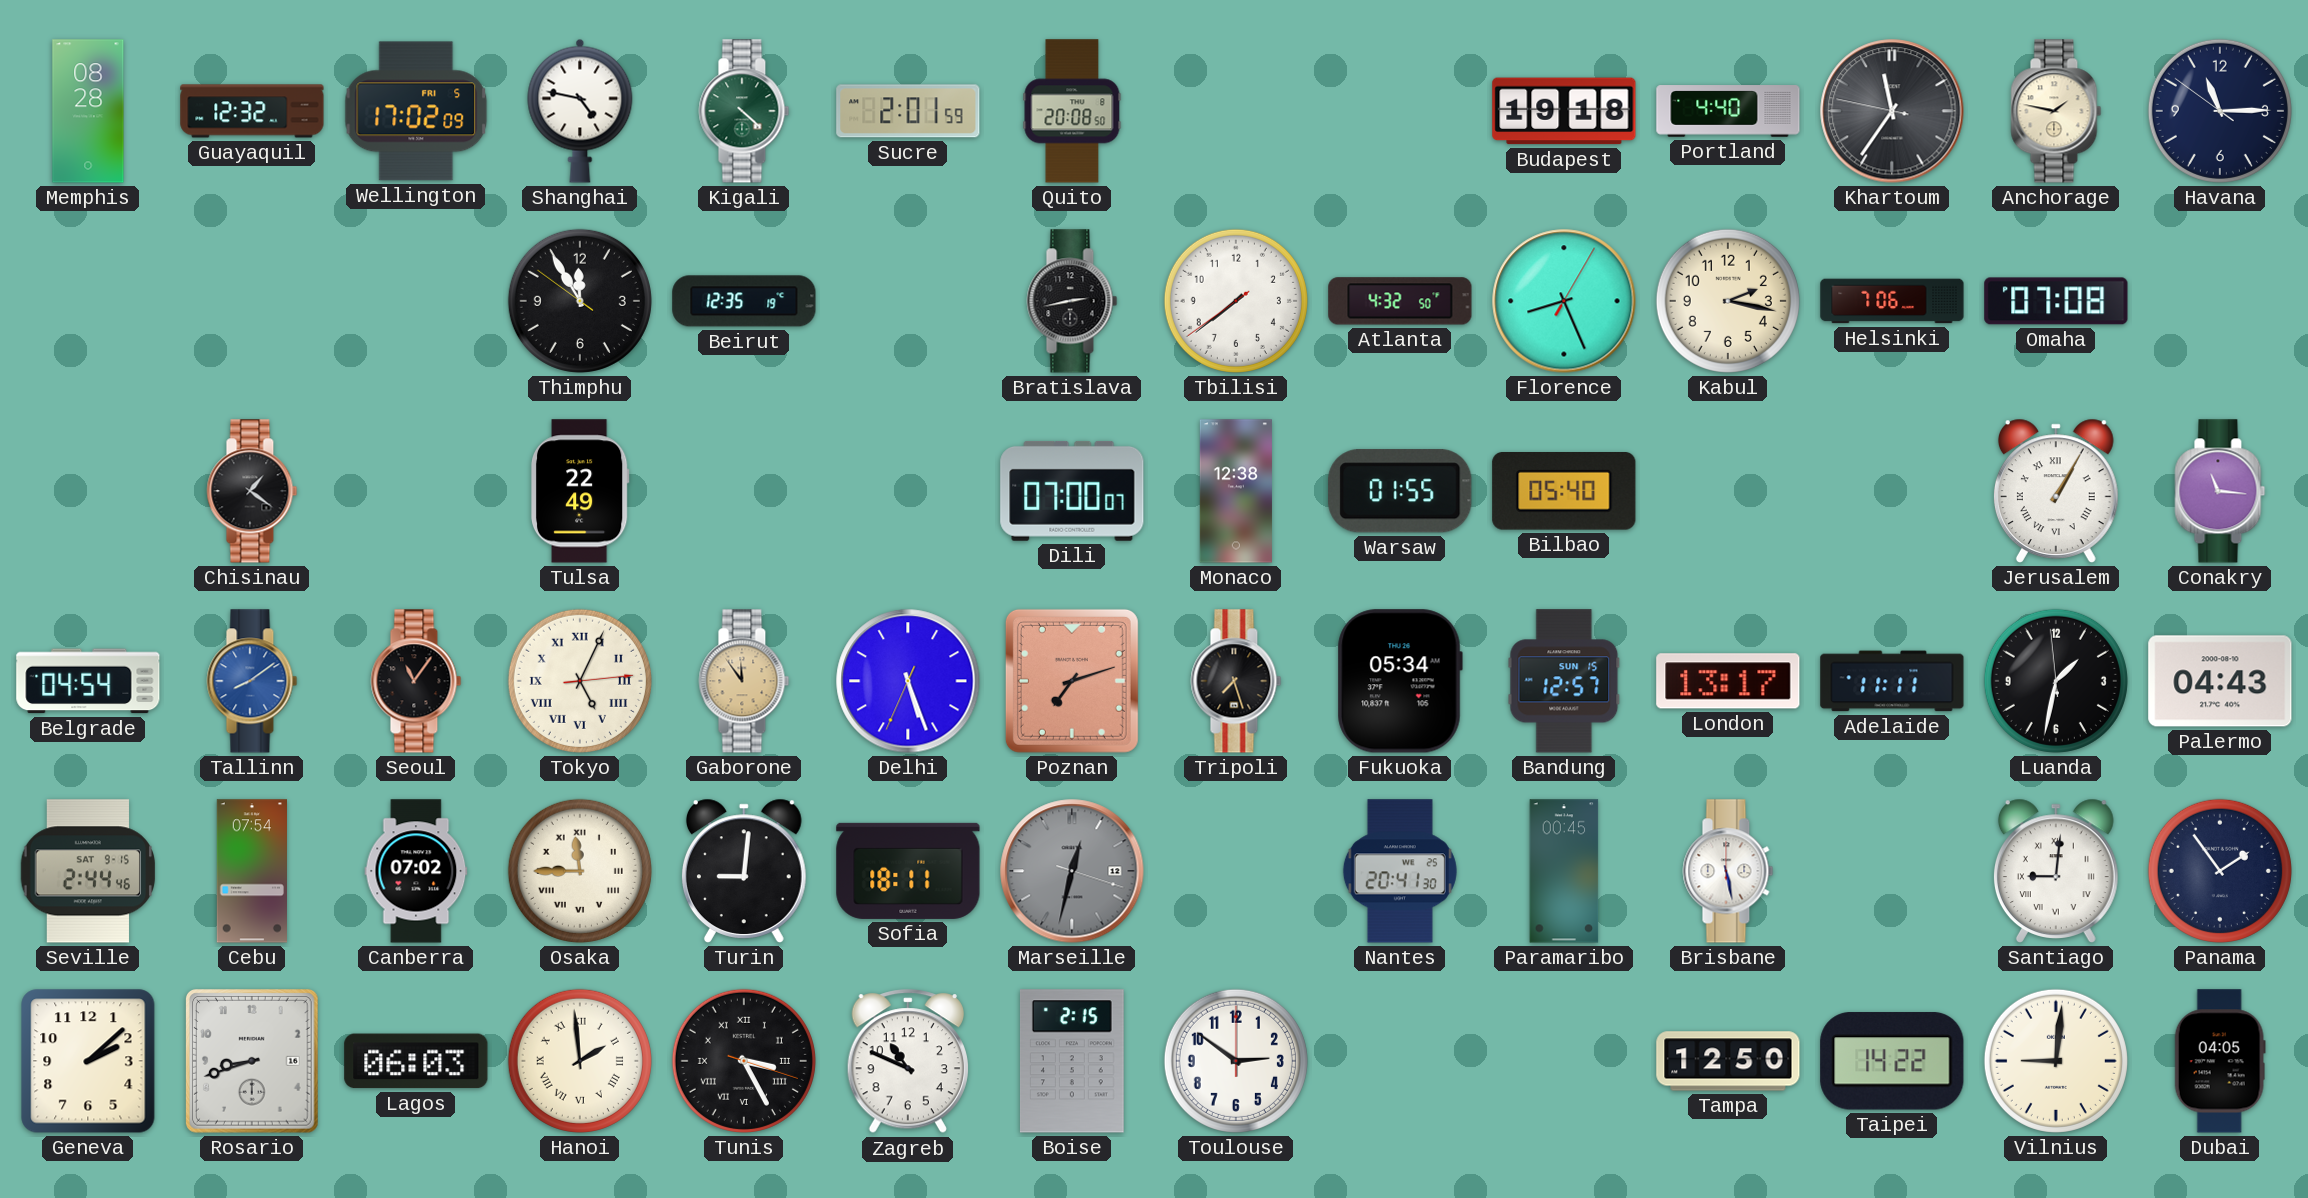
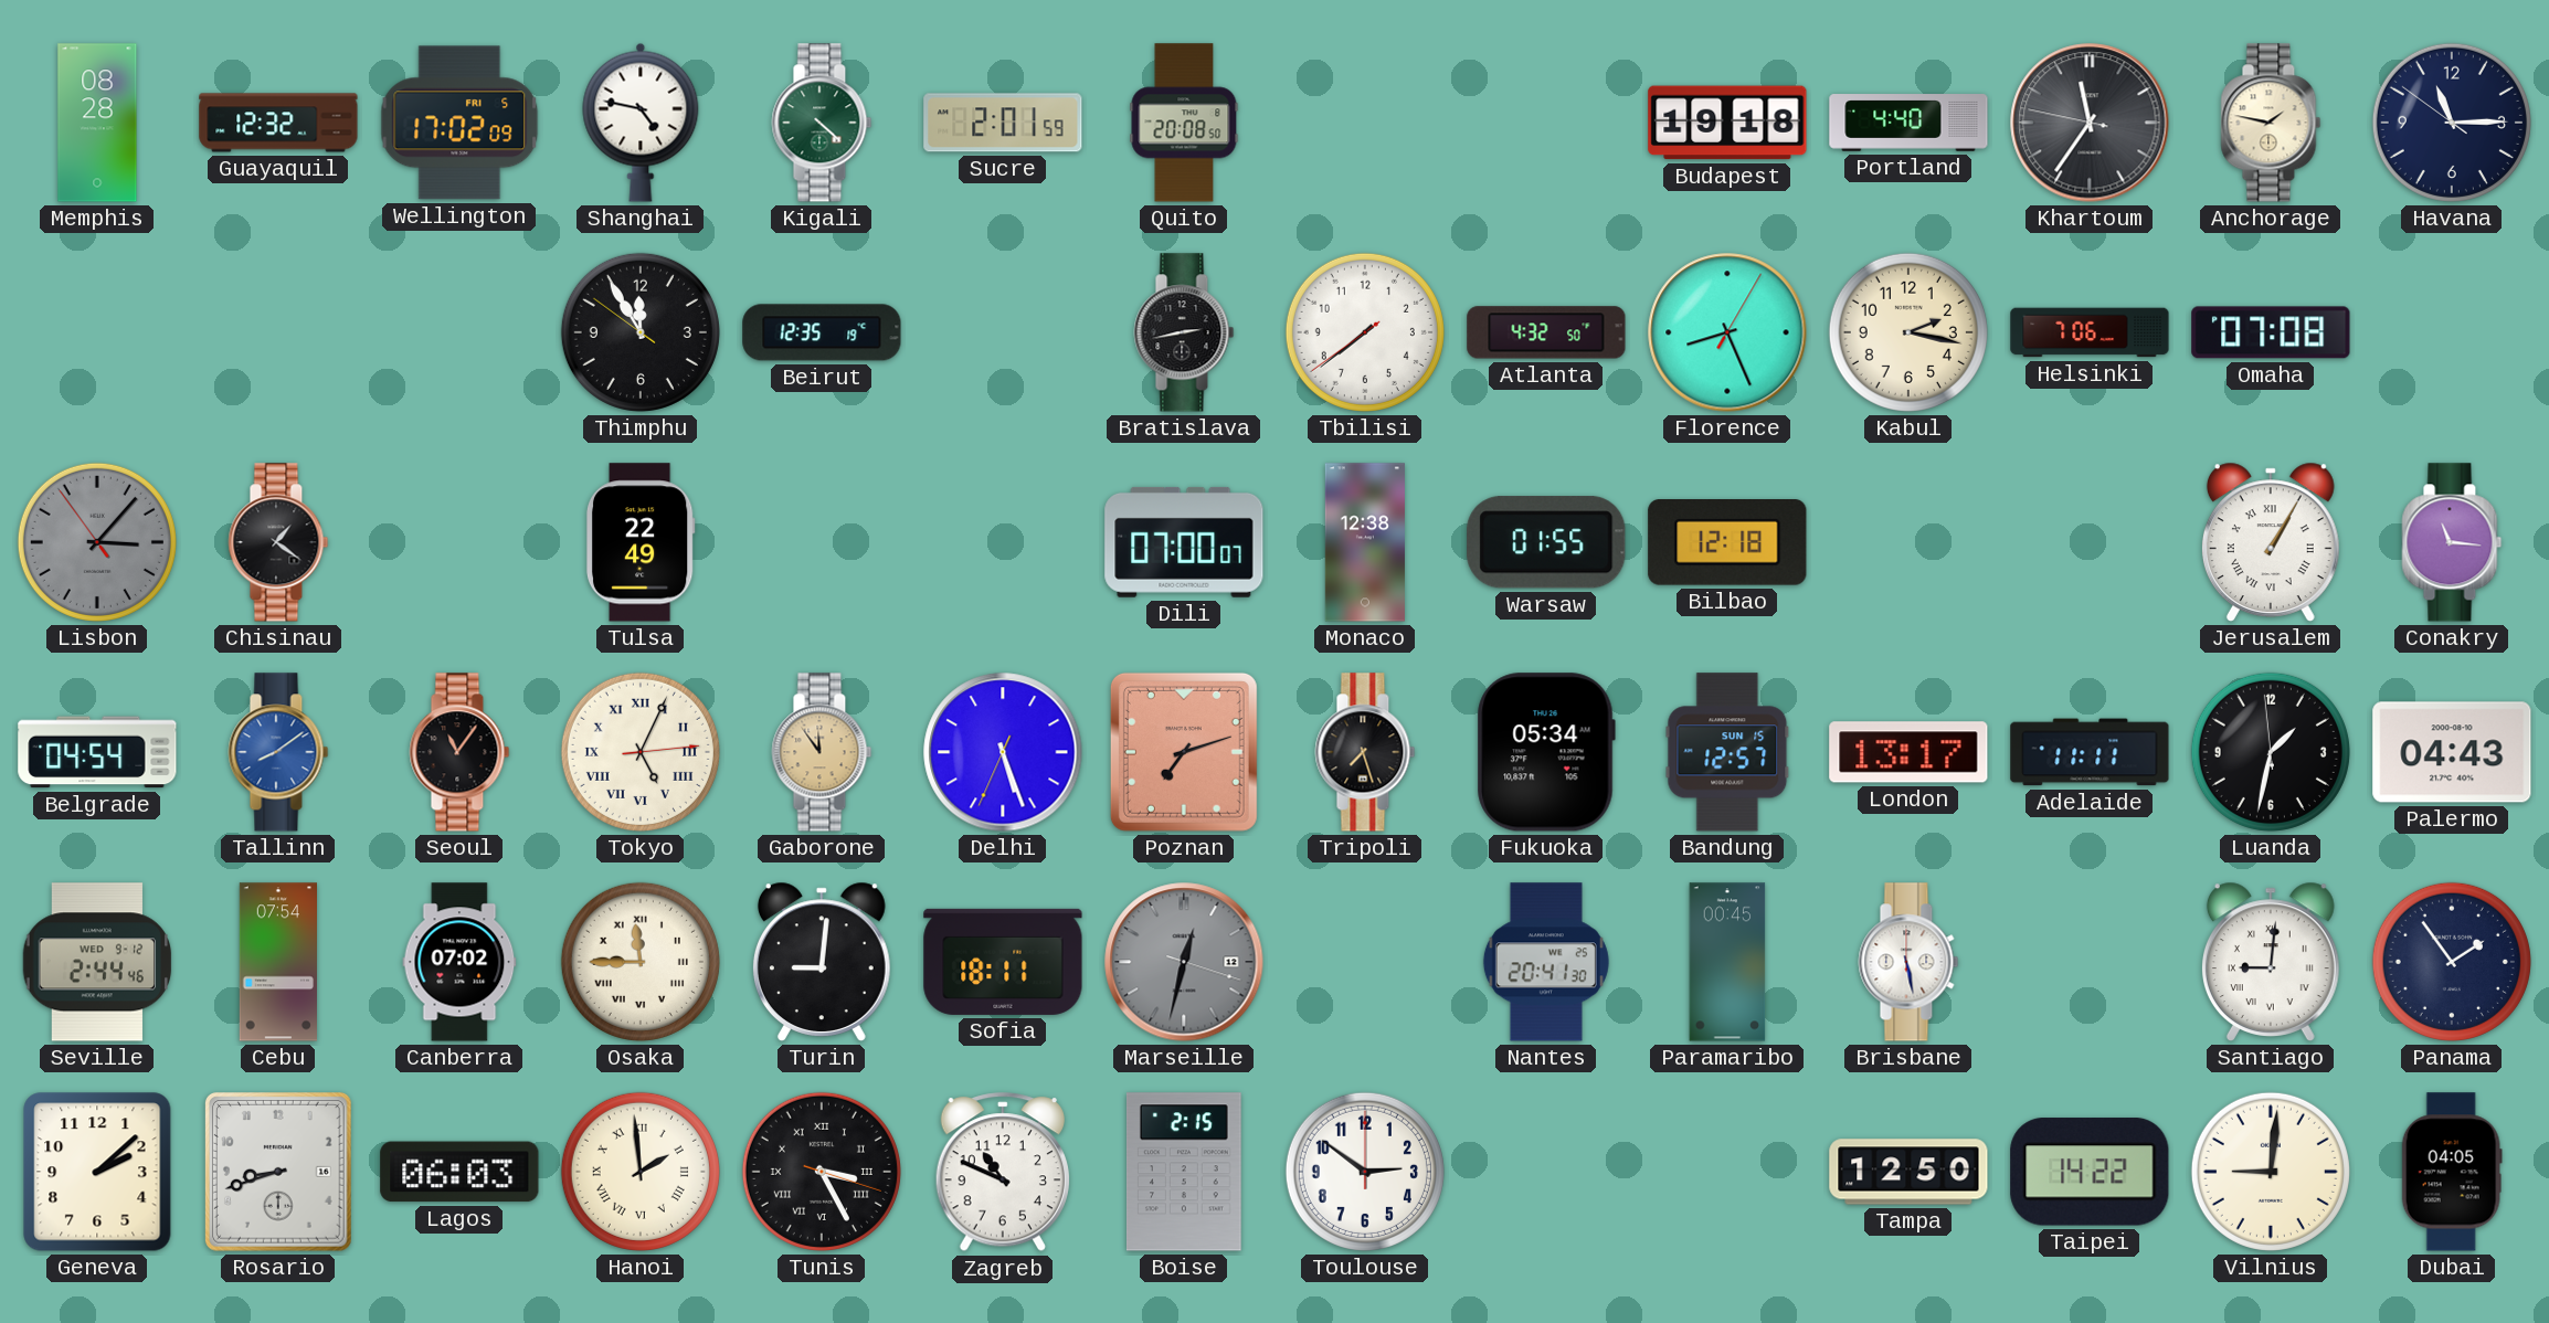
Lisbon: none -> 3:06
Bilbao: 05:40 -> 12:18
Seville date: SAT 9-15 -> WED 9-12
